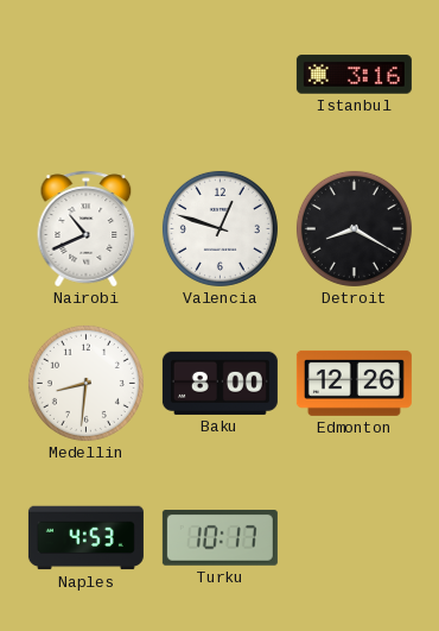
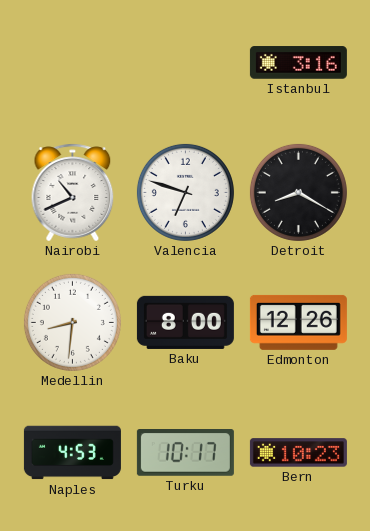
Valencia: 12:48 -> 6:48
Bern: none -> 10:23
